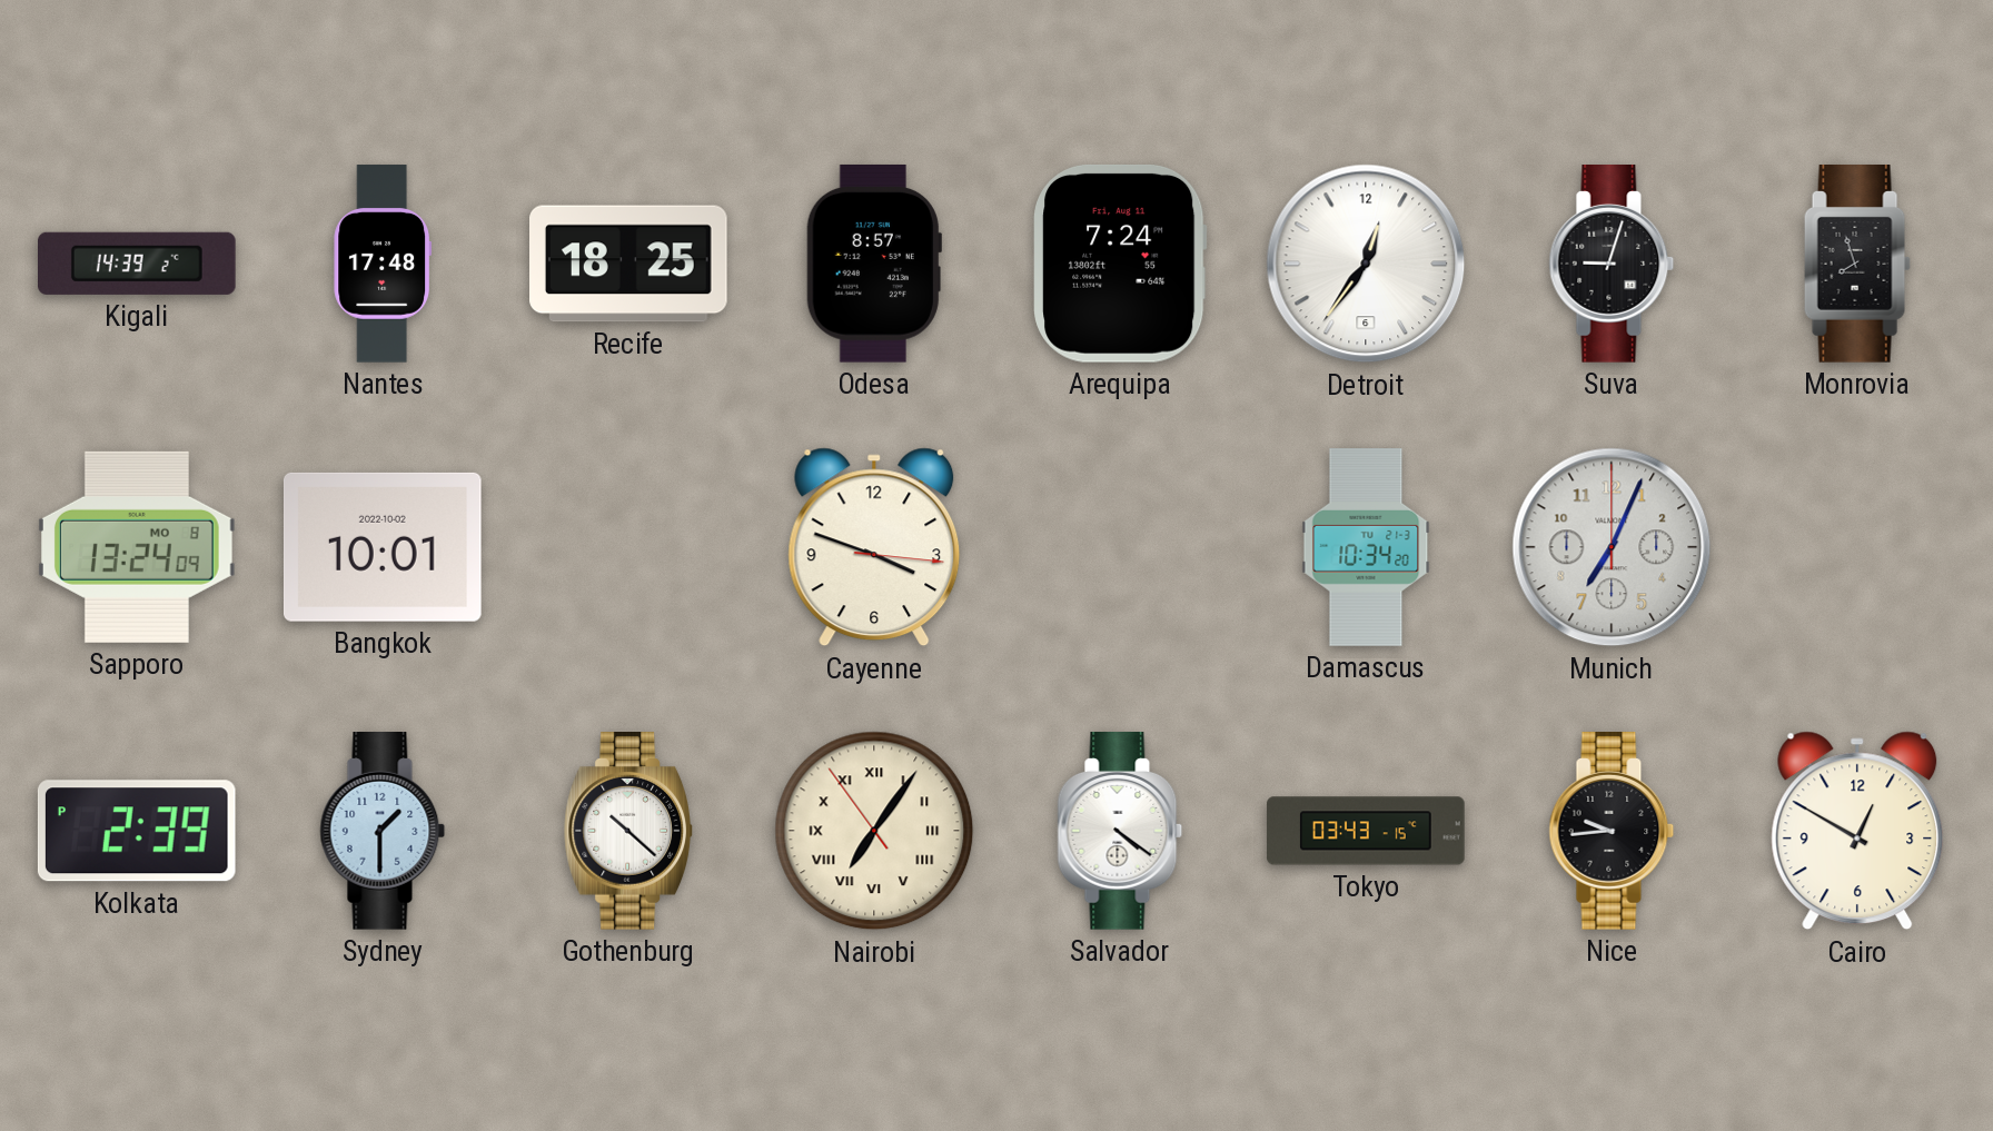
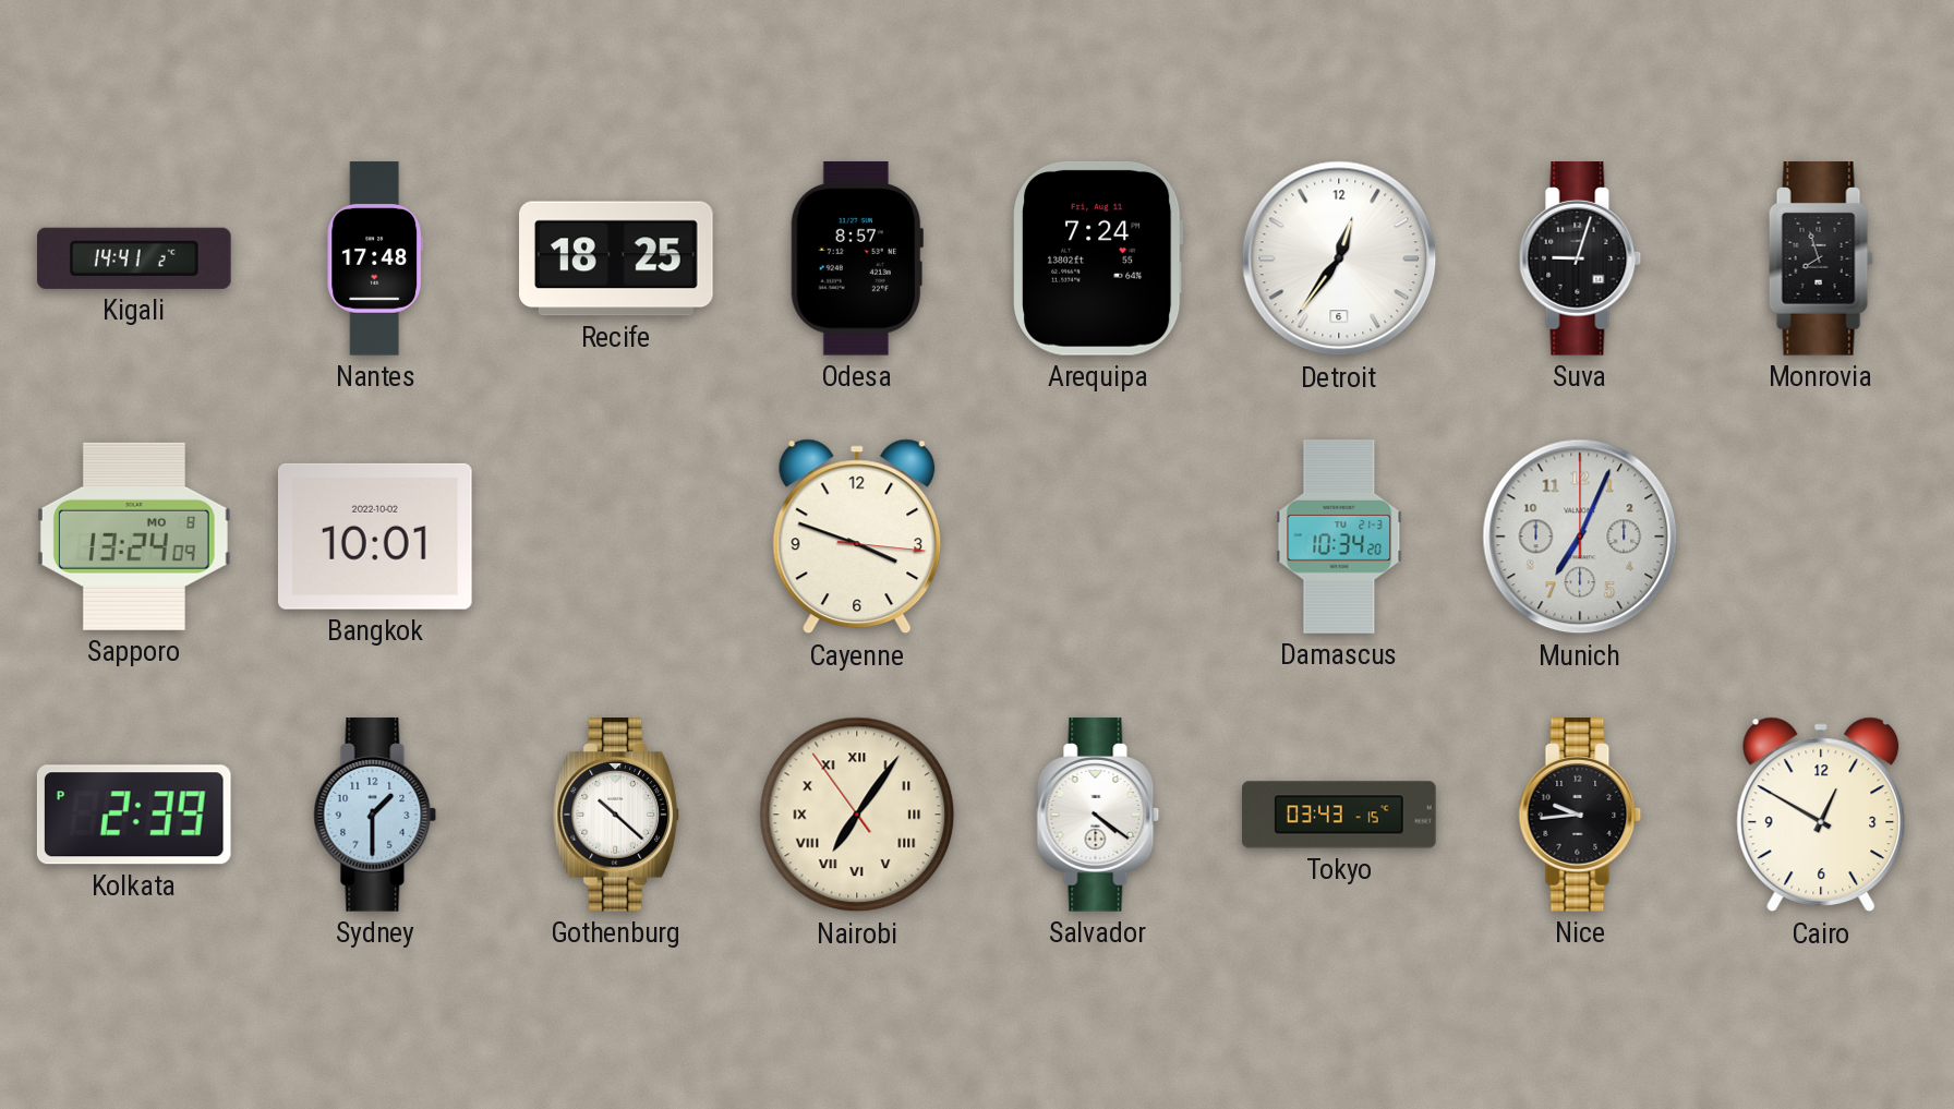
Kigali: 14:39 -> 14:41
